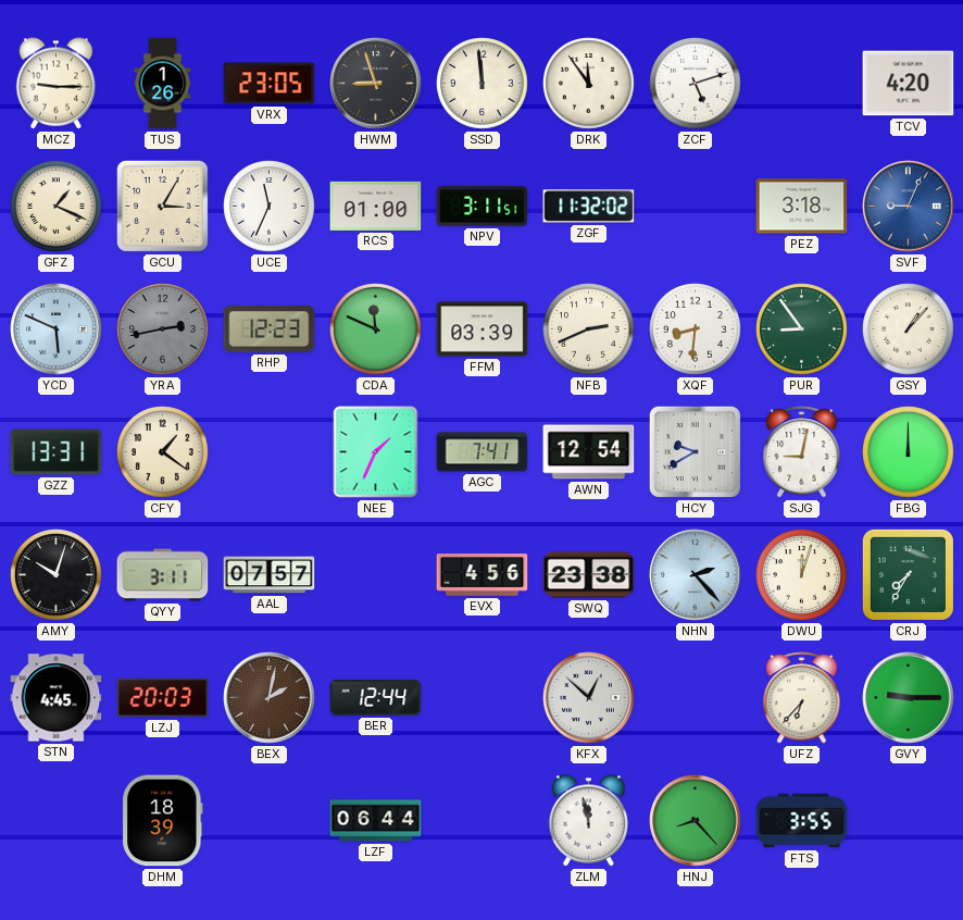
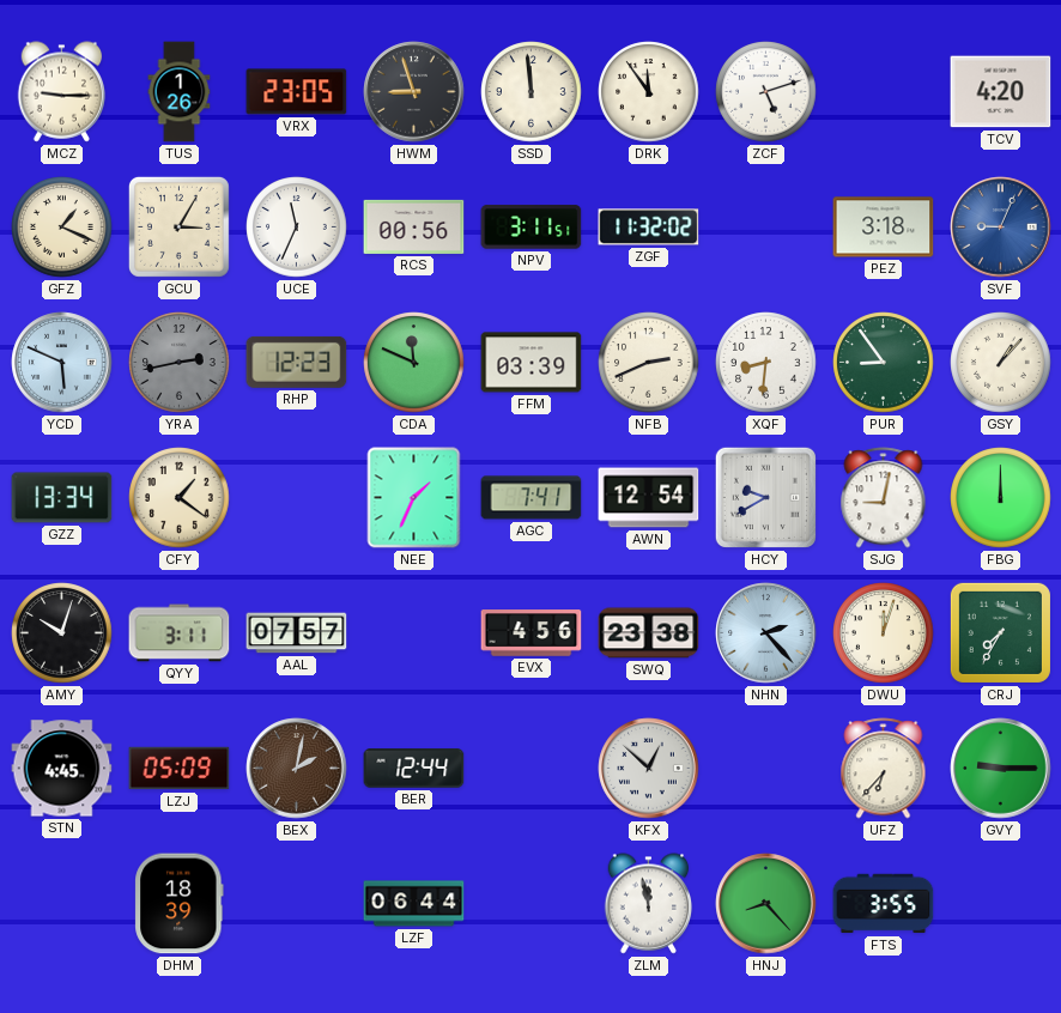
RCS: 01:00 -> 00:56
GZZ: 13:31 -> 13:34
LZJ: 20:03 -> 05:09
